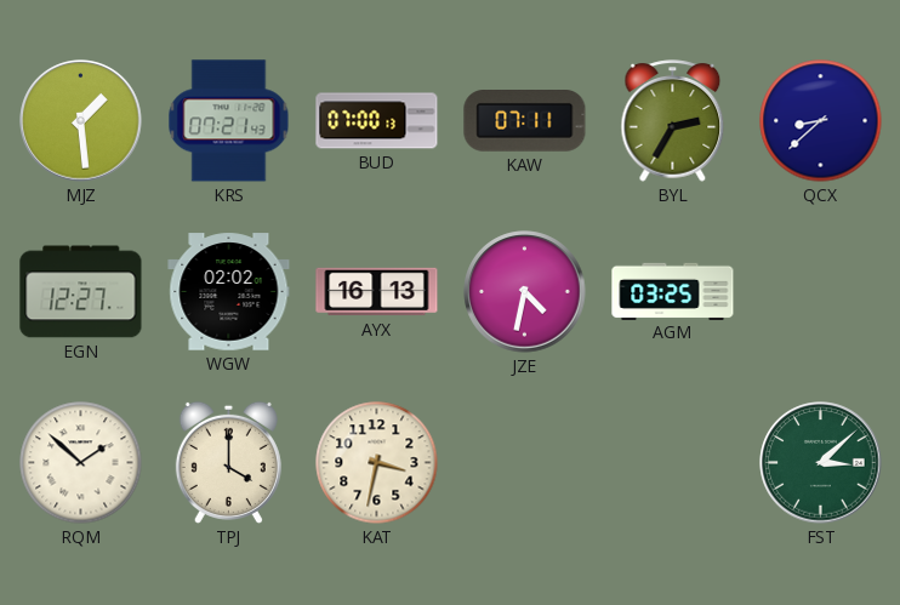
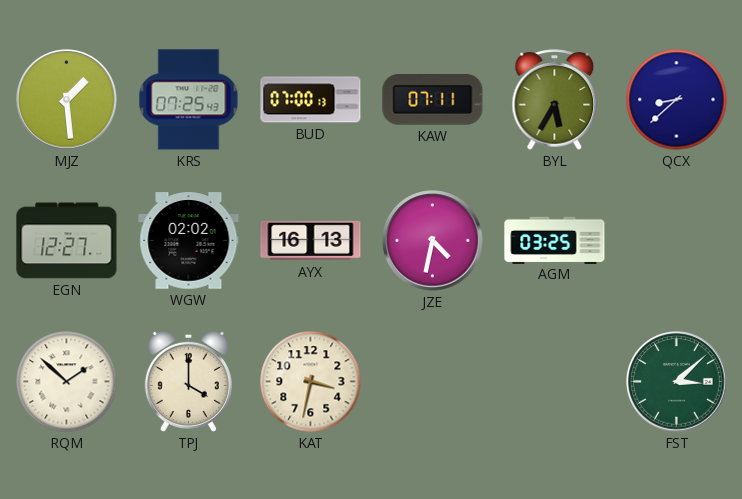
KRS: 07:21 -> 07:25
BYL: 2:35 -> 5:35
